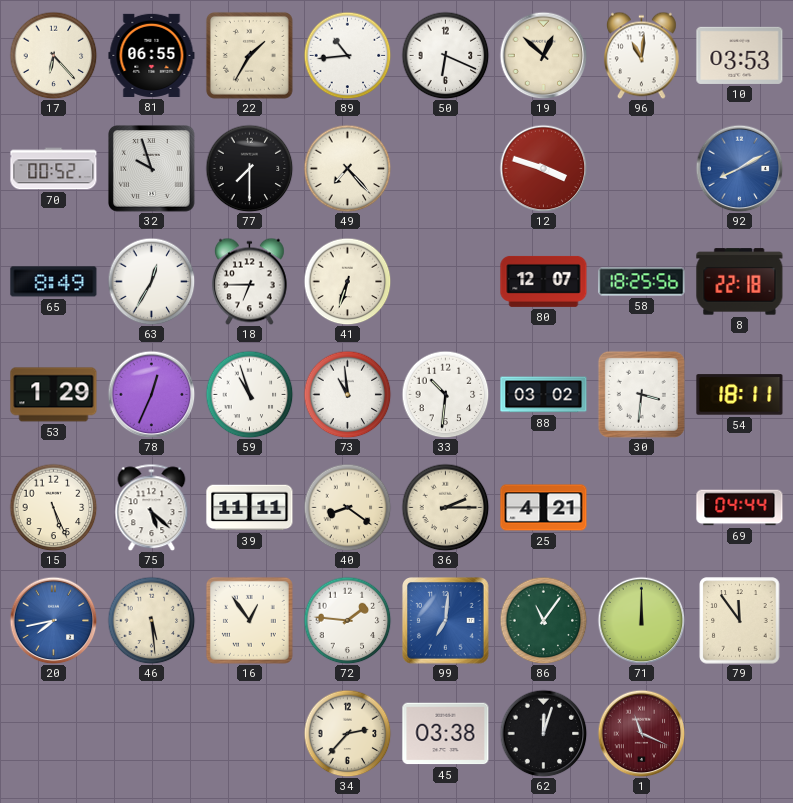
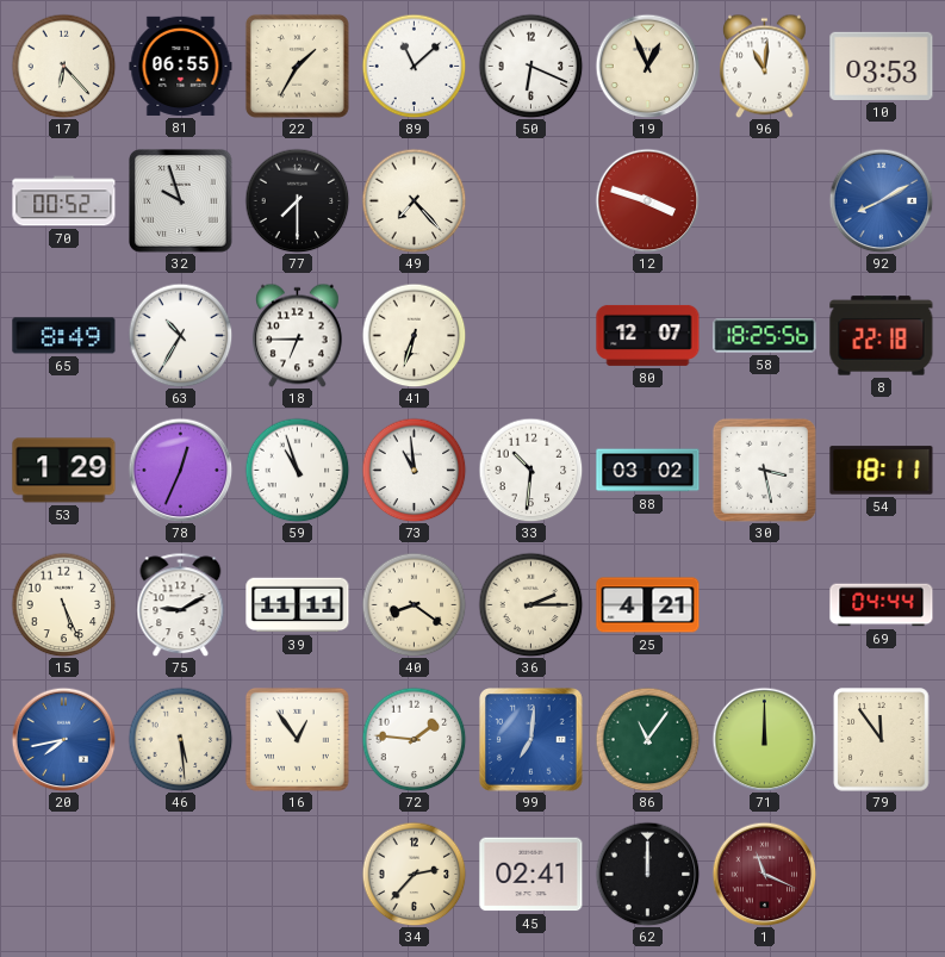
89: 10:44 -> 11:08
19: 12:52 -> 12:56
63: 12:35 -> 10:35
30: 3:31 -> 3:28
75: 5:22 -> 9:10
45: 03:38 -> 02:41
62: 12:03 -> 12:00
